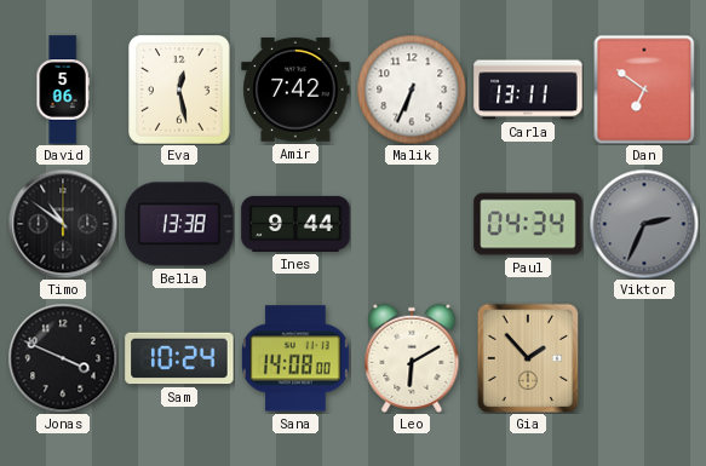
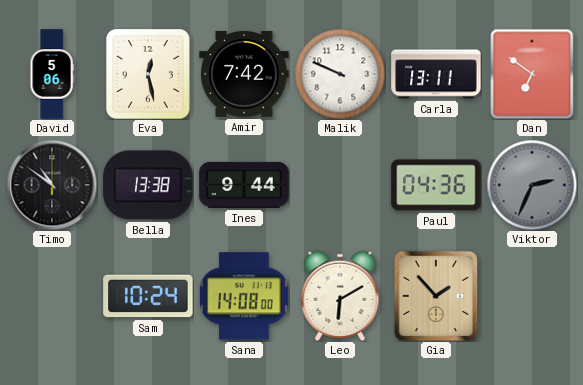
Malik: 6:34 -> 9:49
Paul: 04:34 -> 04:36
Jonas: 3:49 -> none
